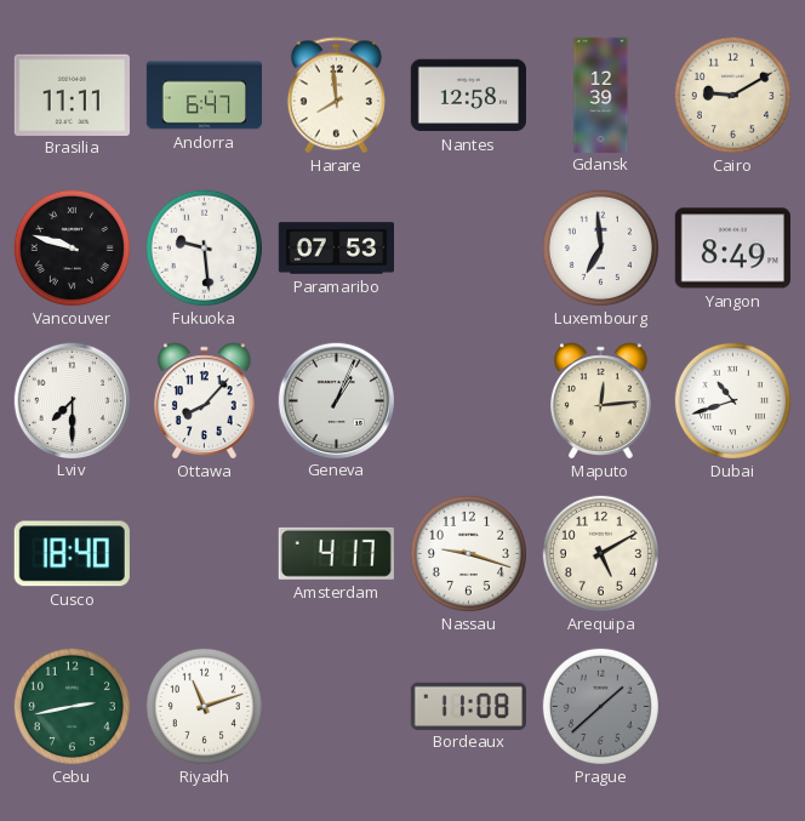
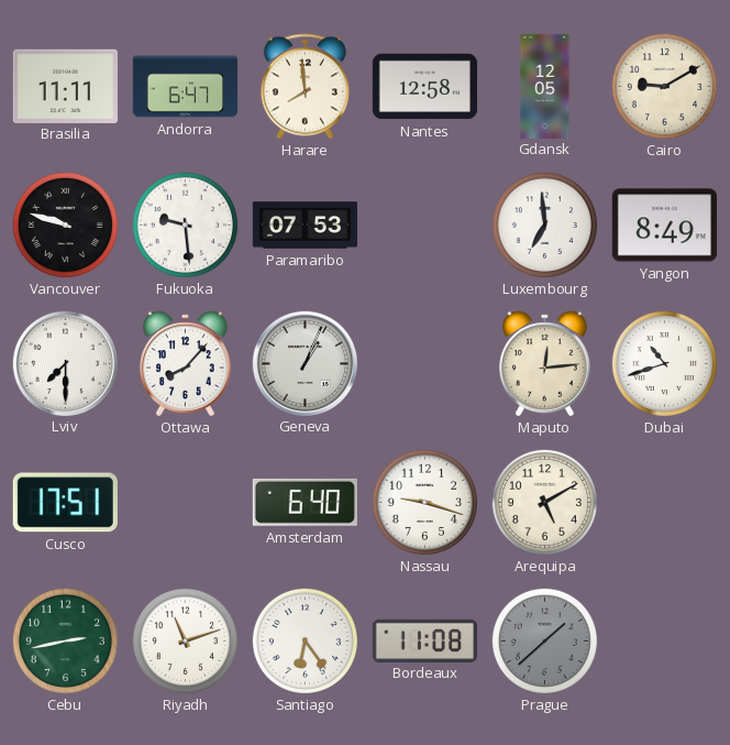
Gdansk: 12:39 -> 12:05
Cusco: 18:40 -> 17:51
Amsterdam: 4:17 -> 6:40
Santiago: none -> 6:24
